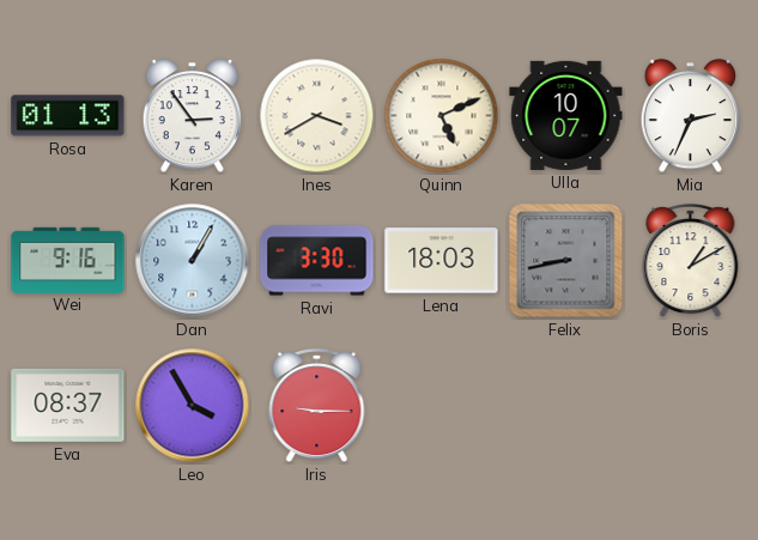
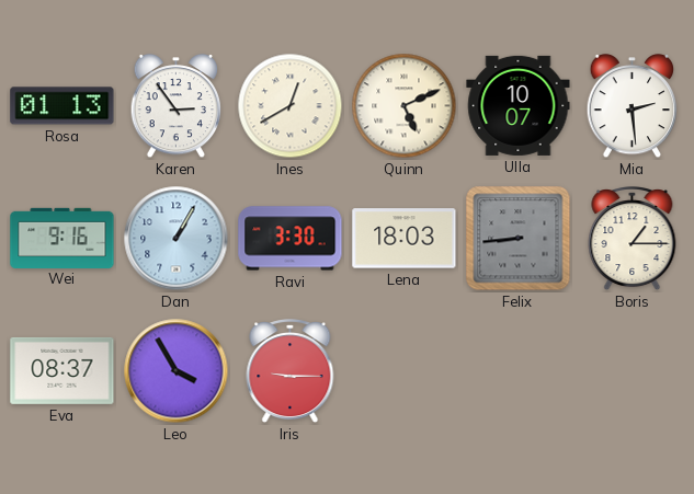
Ines: 3:40 -> 12:40
Mia: 2:34 -> 2:29
Felix: 8:43 -> 8:44
Boris: 1:10 -> 1:15
